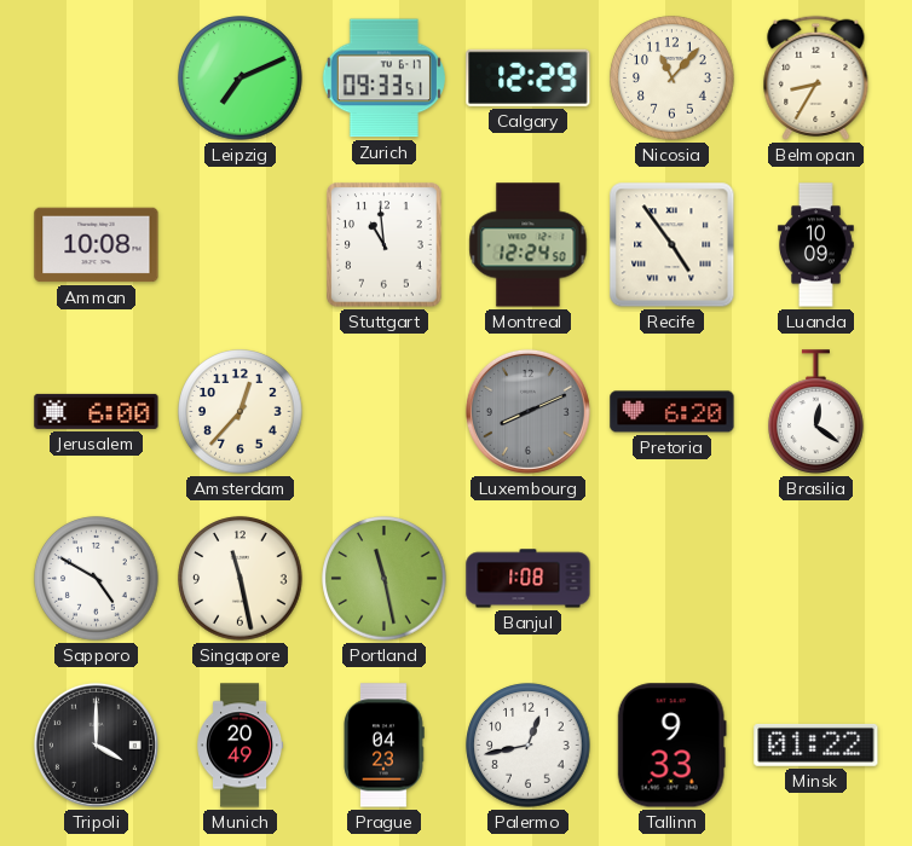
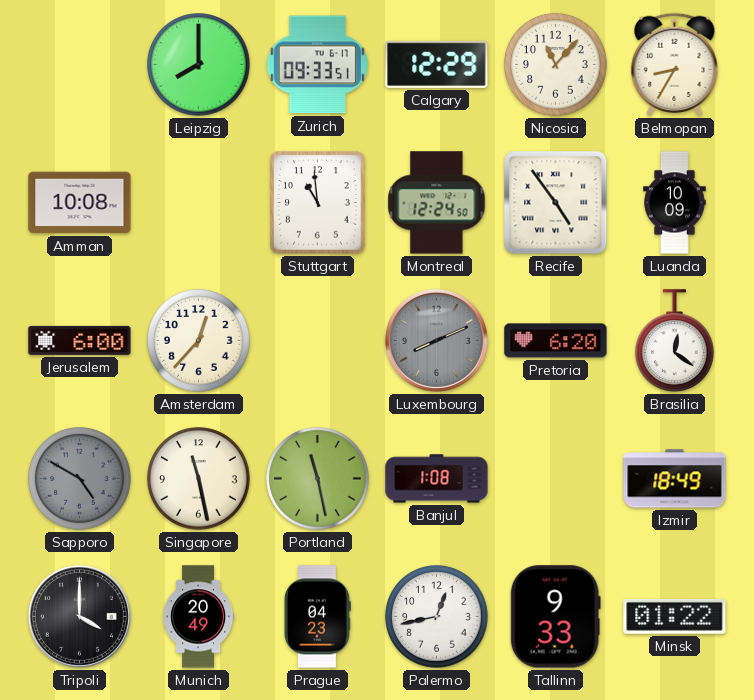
Leipzig: 7:11 -> 8:00
Sapporo dial: white -> grey
Izmir: none -> 18:49
